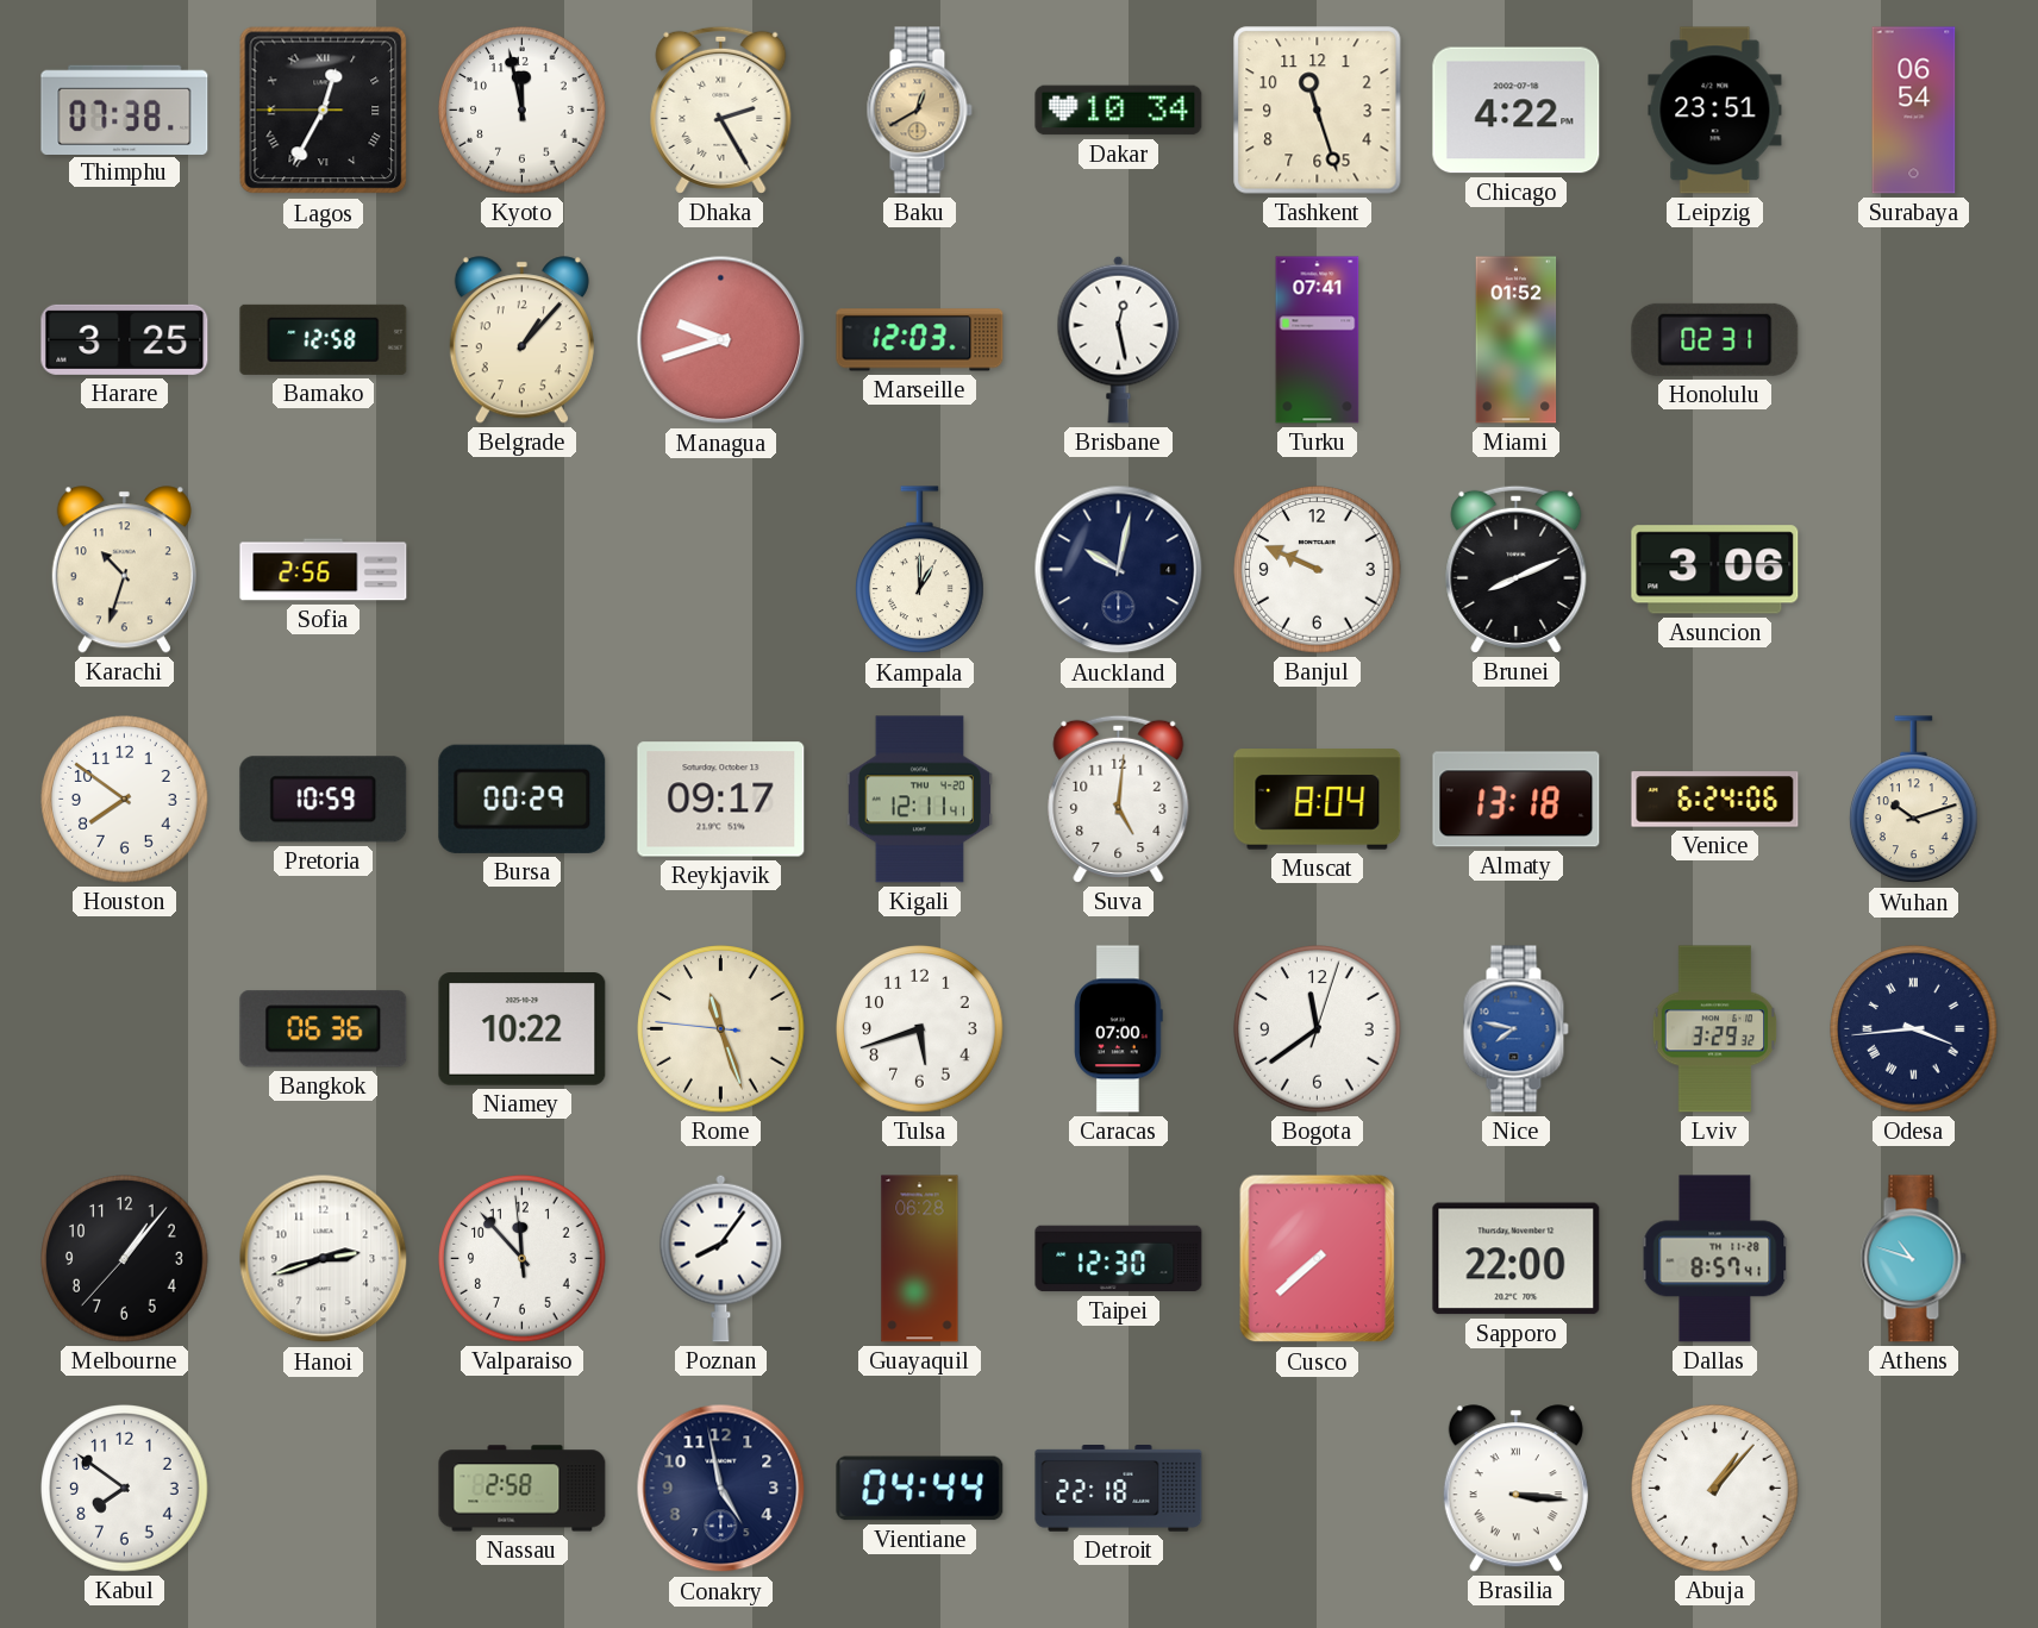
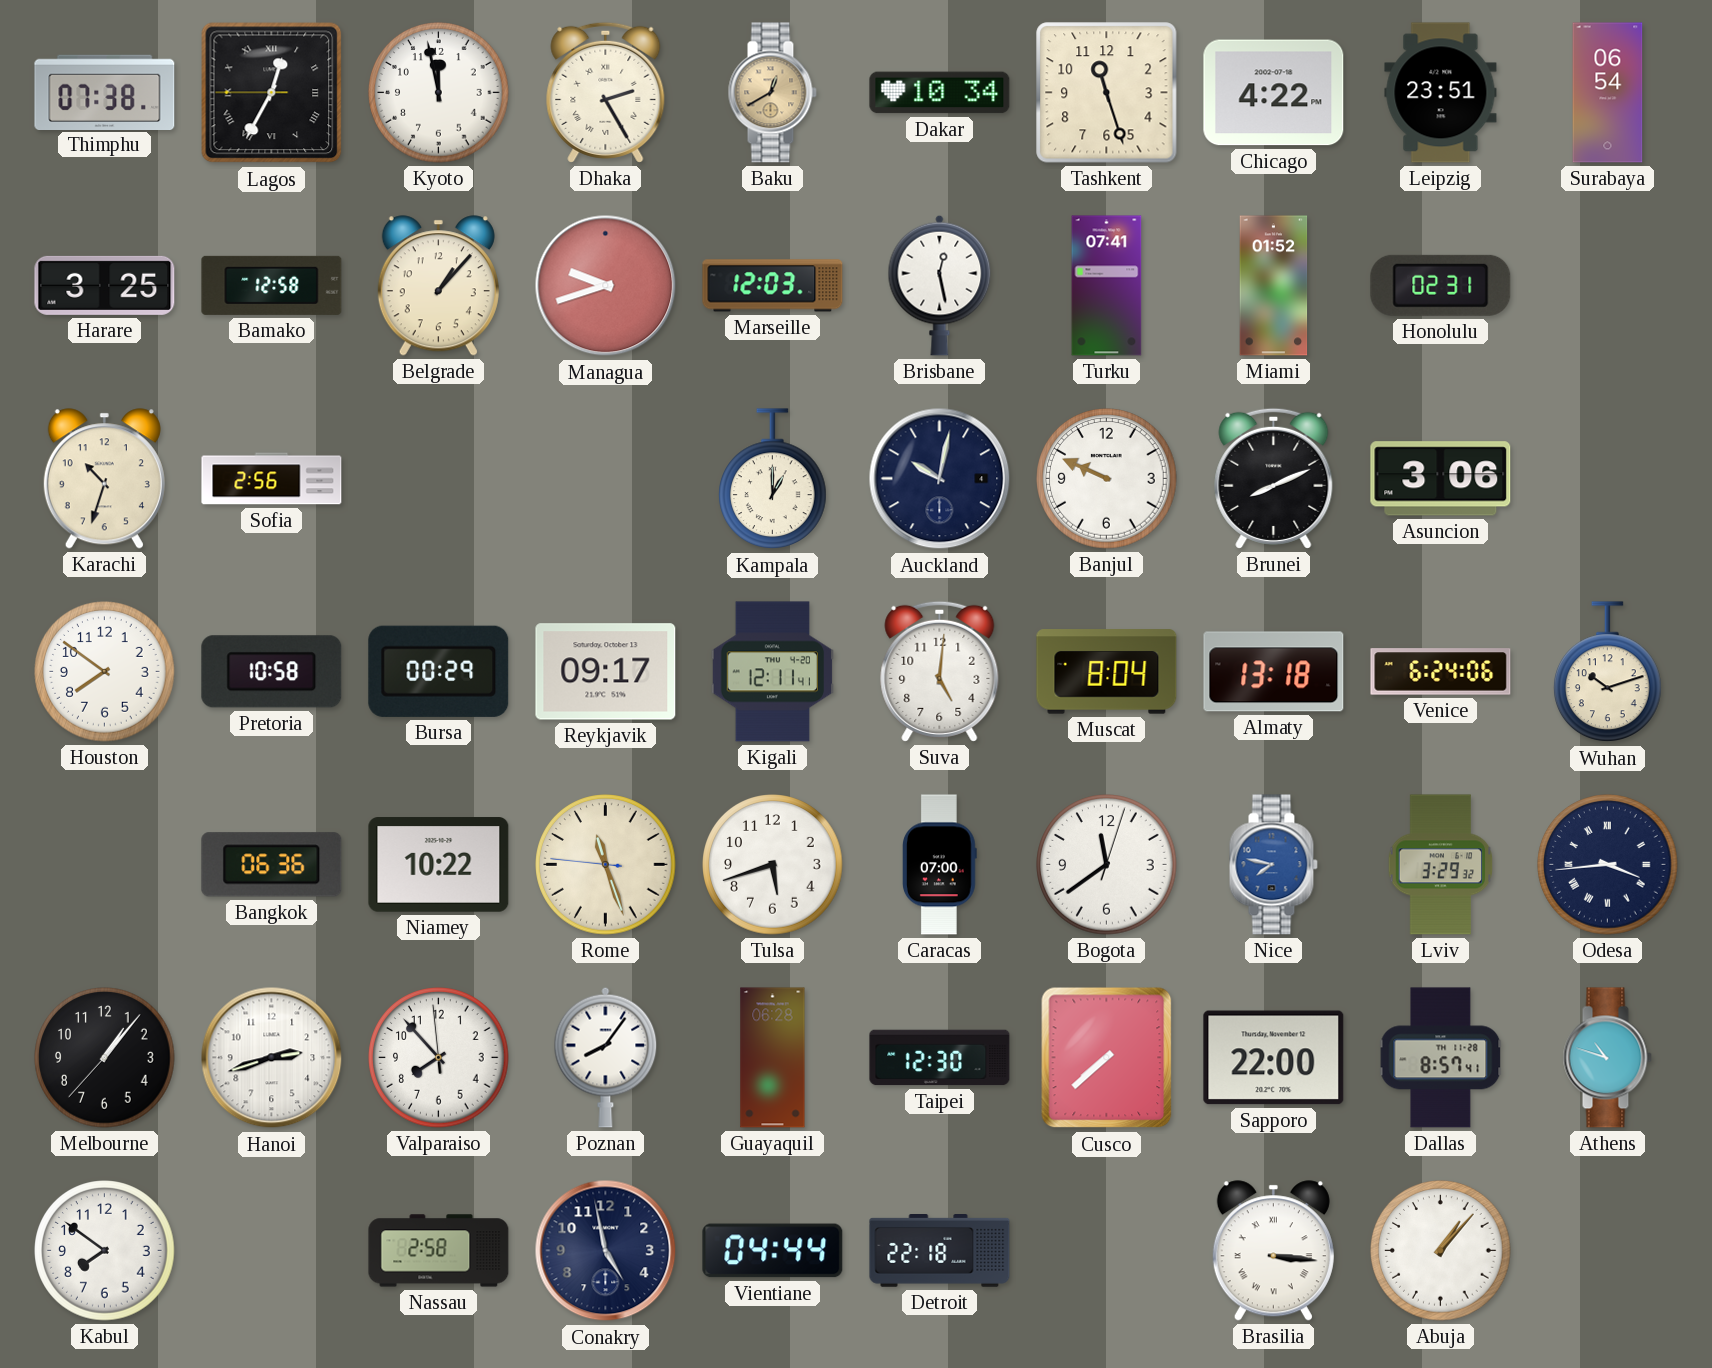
Pretoria: 10:59 -> 10:58
Valparaiso: 11:52 -> 7:52
